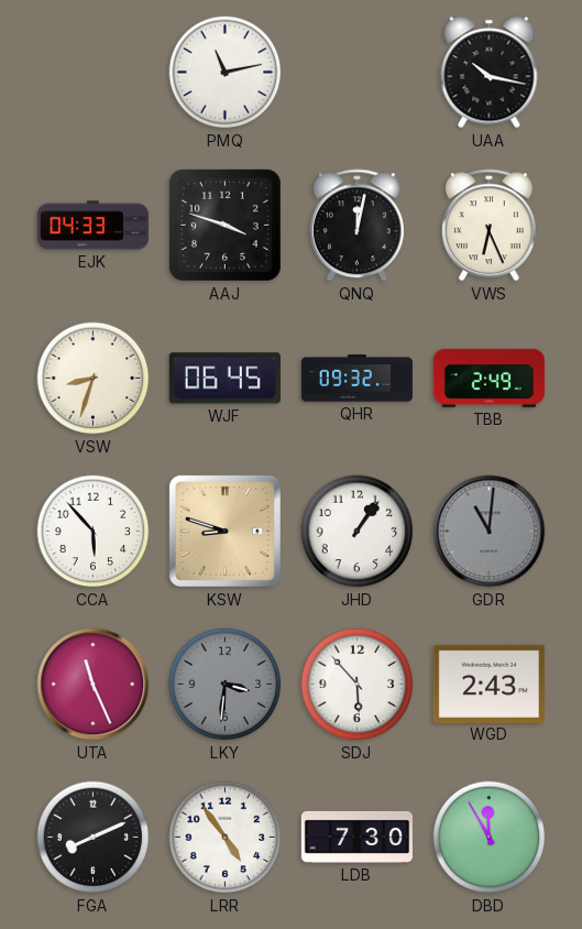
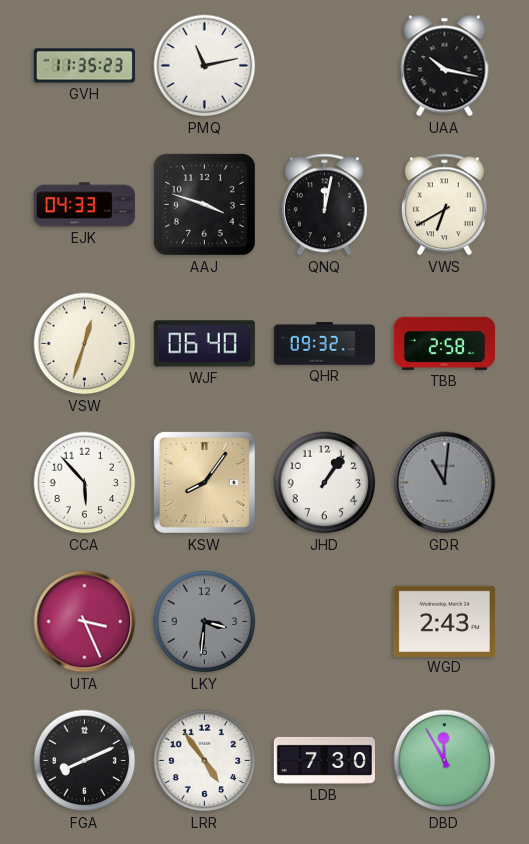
GVH: none -> 11:35
VWS: 6:26 -> 6:40
VSW: 8:33 -> 12:33
WJF: 06:45 -> 06:40
TBB: 2:49 -> 2:58
KSW: 8:48 -> 8:06
UTA: 11:26 -> 3:26
SDJ: 5:53 -> none
